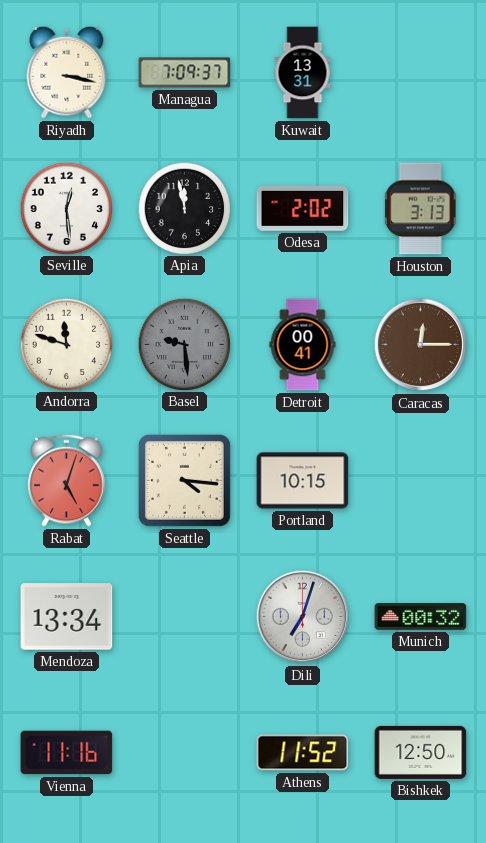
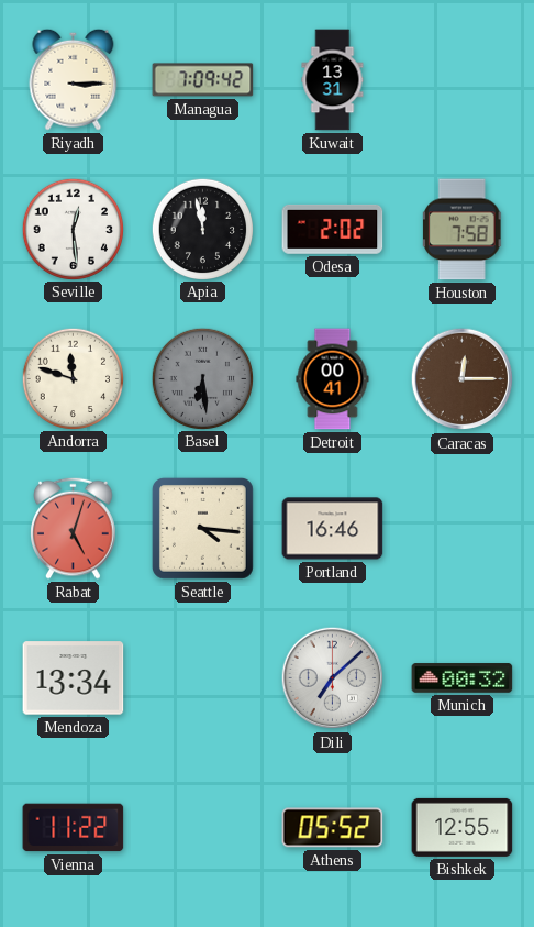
Riyadh: 3:17 -> 3:15
Managua: 7:09:37 -> 7:09:42
Houston: 3:13 -> 7:58
Basel: 9:29 -> 6:29
Portland: 10:15 -> 16:46
Dili: 7:03 -> 7:08
Vienna: 11:16 -> 11:22
Athens: 11:52 -> 05:52
Bishkek: 12:50 -> 12:55
